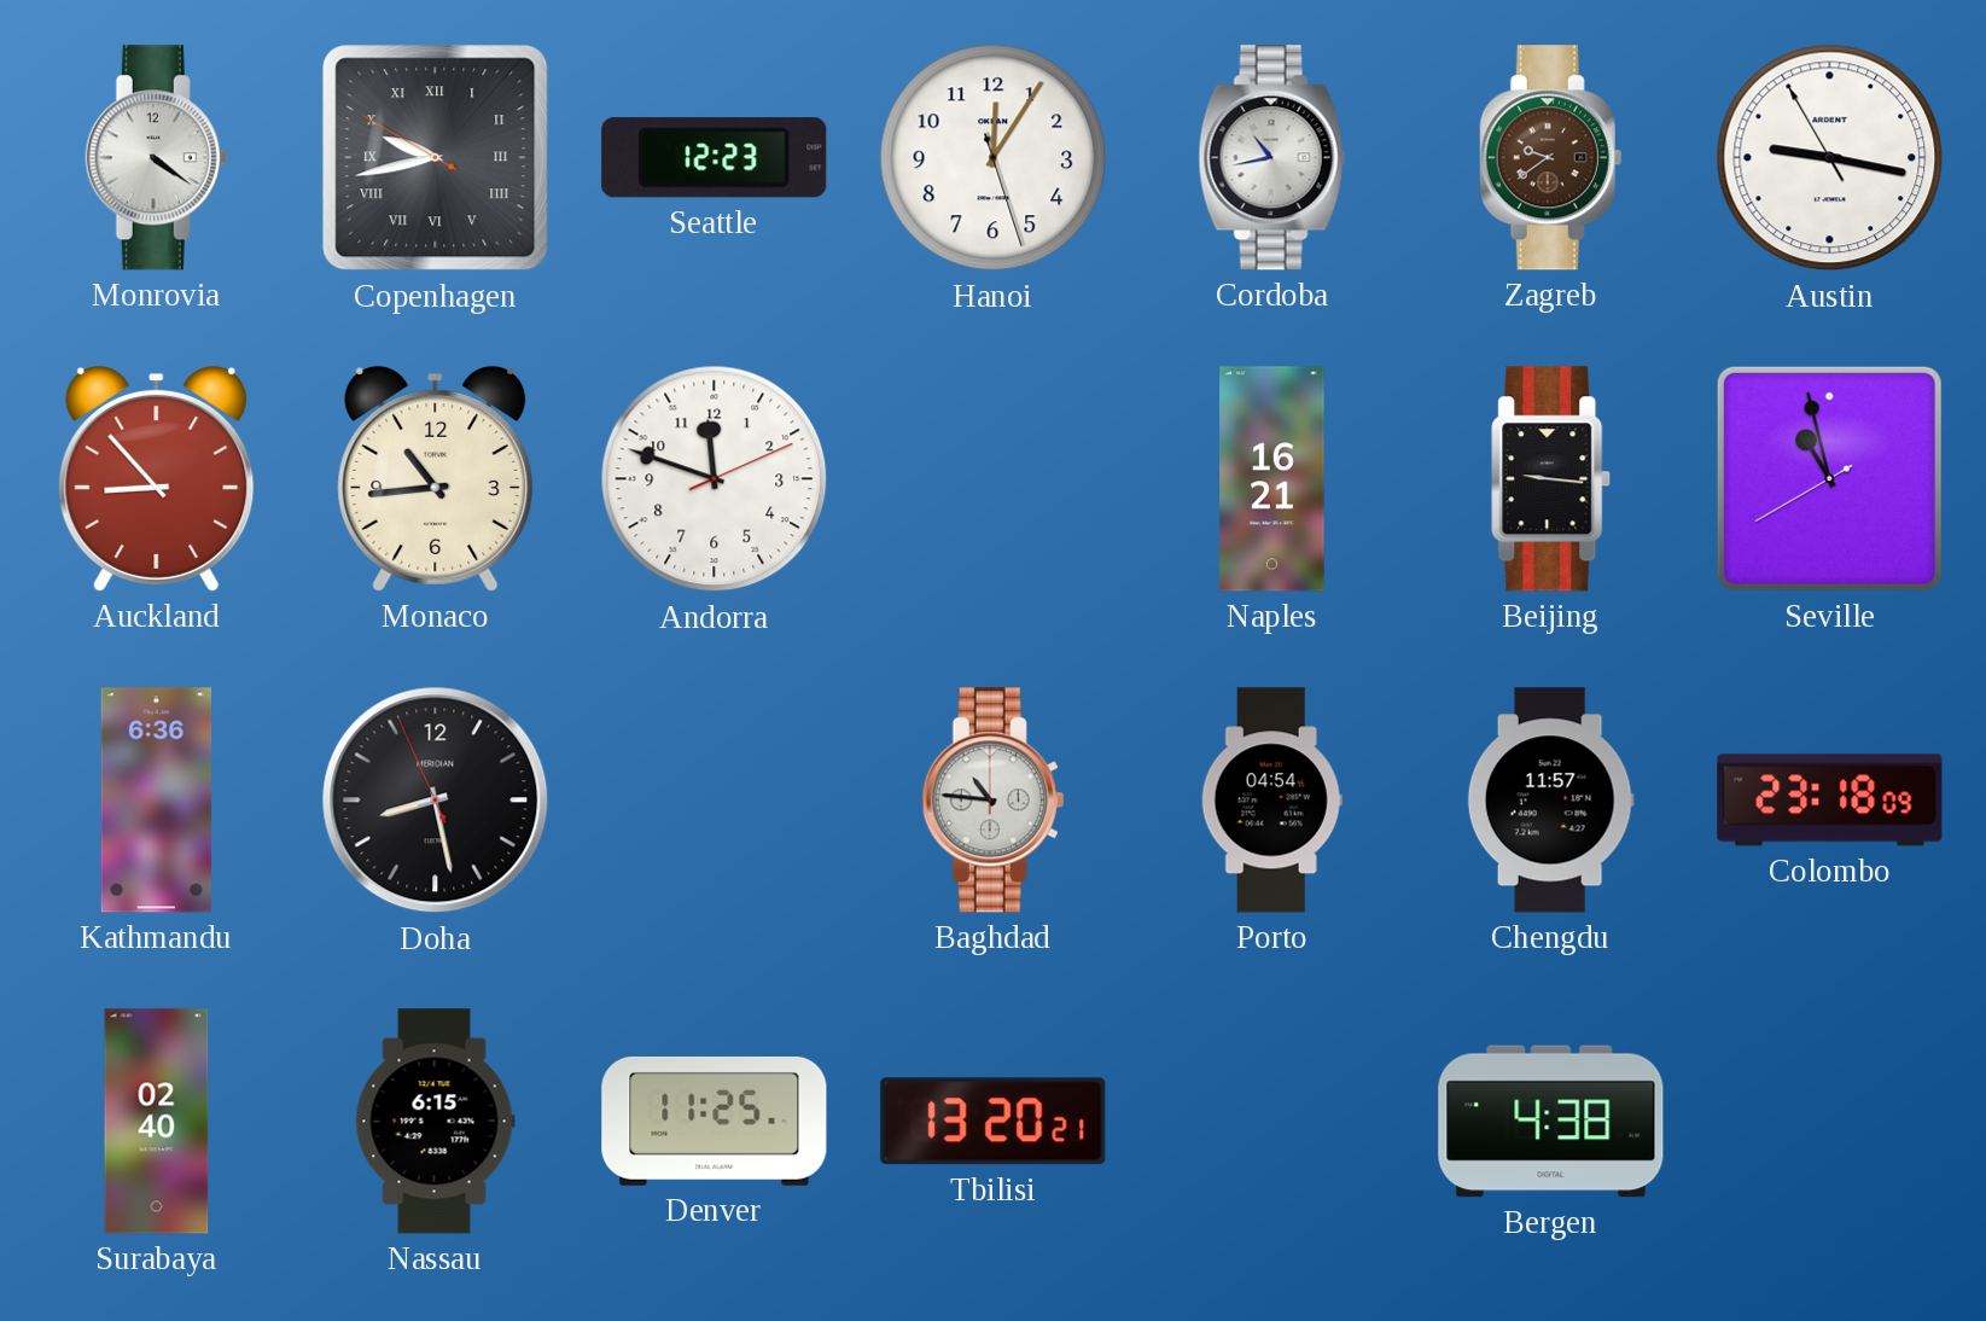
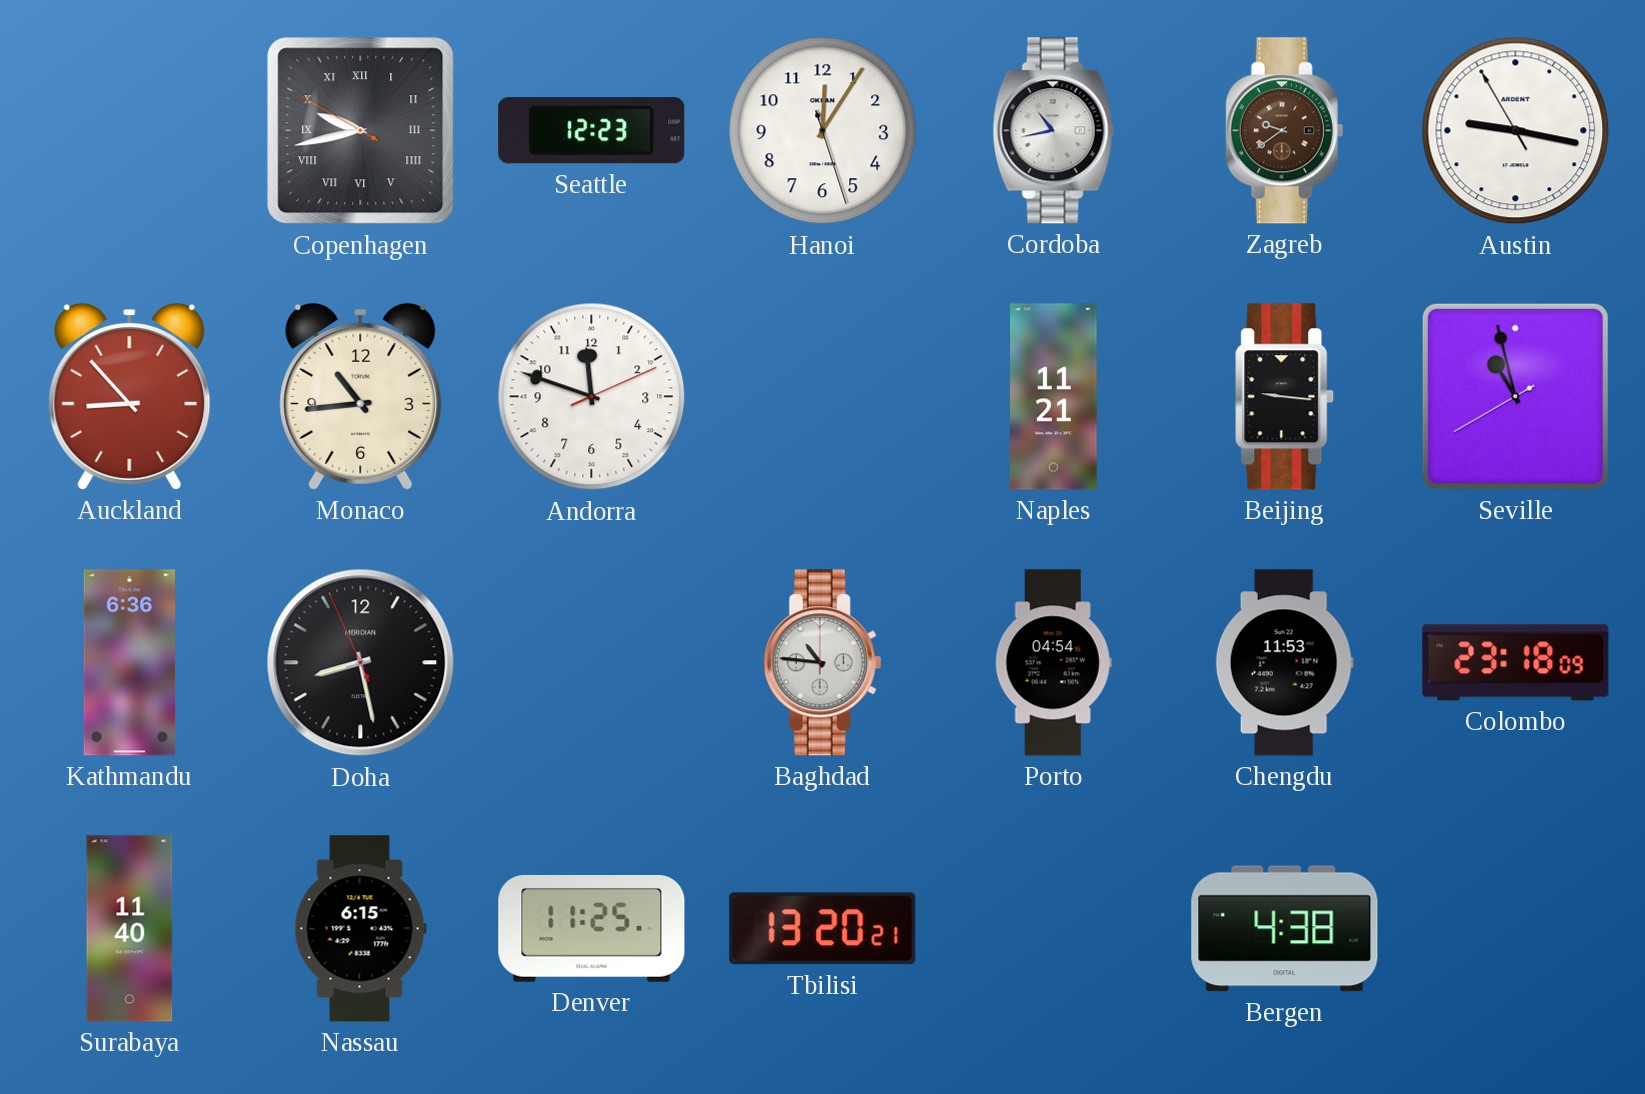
Monrovia: 4:21 -> none
Naples: 16:21 -> 11:21
Chengdu: 11:57 -> 11:53
Surabaya: 02:40 -> 11:40
